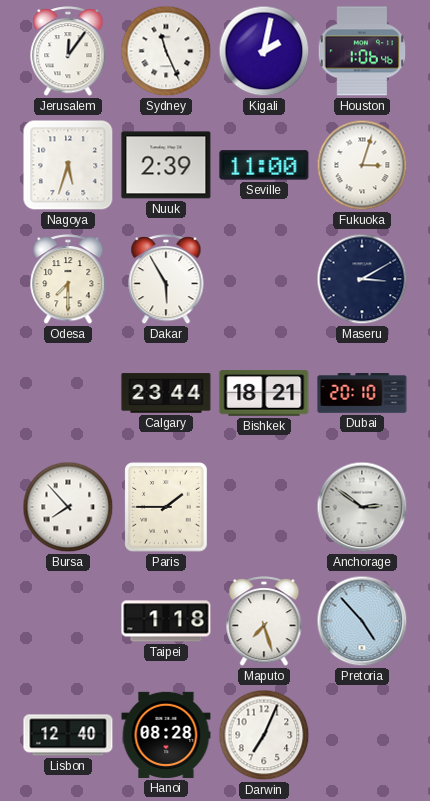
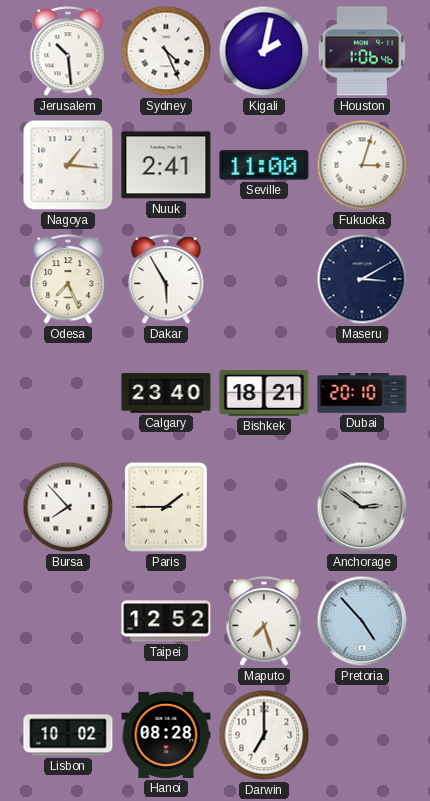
Jerusalem: 12:06 -> 10:29
Sydney: 11:26 -> 4:26
Nagoya: 5:33 -> 1:16
Nuuk: 2:39 -> 2:41
Odesa: 7:30 -> 7:26
Calgary: 23:44 -> 23:40
Taipei: 1:18 -> 12:52
Lisbon: 12:40 -> 10:02
Darwin: 7:04 -> 7:00
